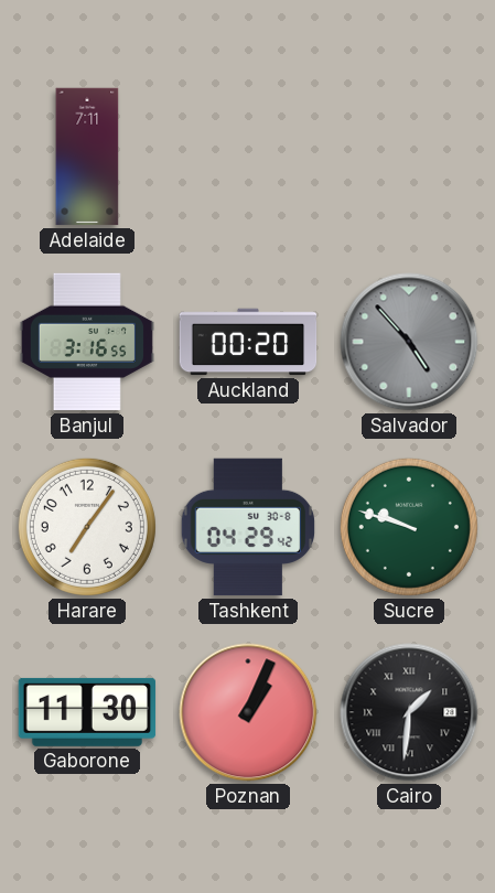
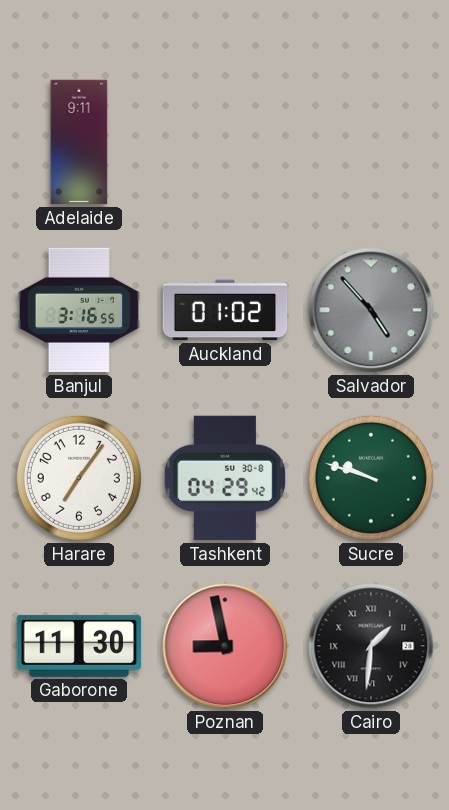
Adelaide: 7:11 -> 9:11
Auckland: 00:20 -> 01:02
Poznan: 1:04 -> 8:58
